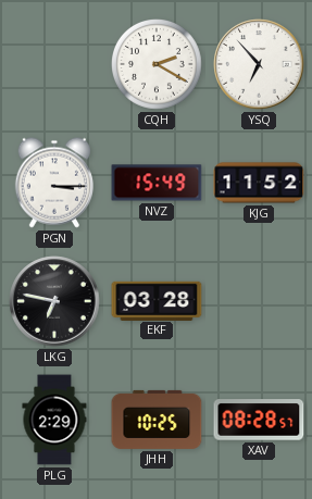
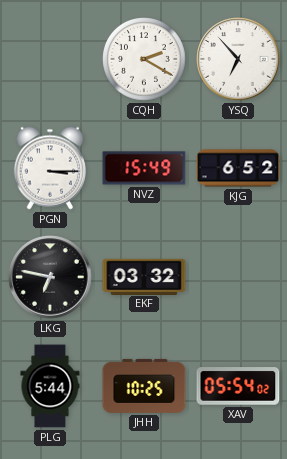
KJG: 11:52 -> 6:52
EKF: 03:28 -> 03:32
PLG: 2:29 -> 5:44
XAV: 08:28 -> 05:54
